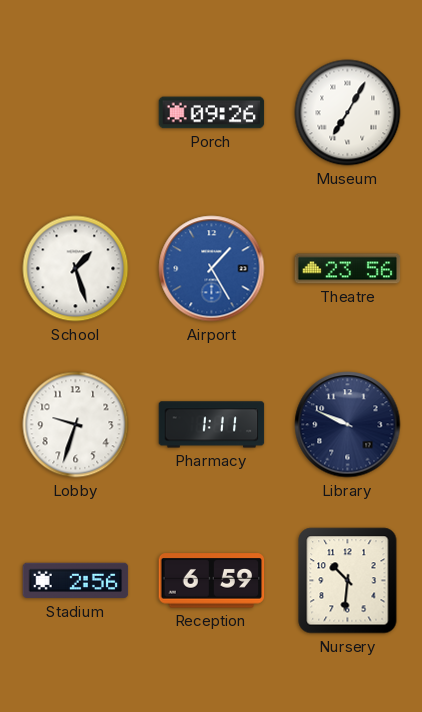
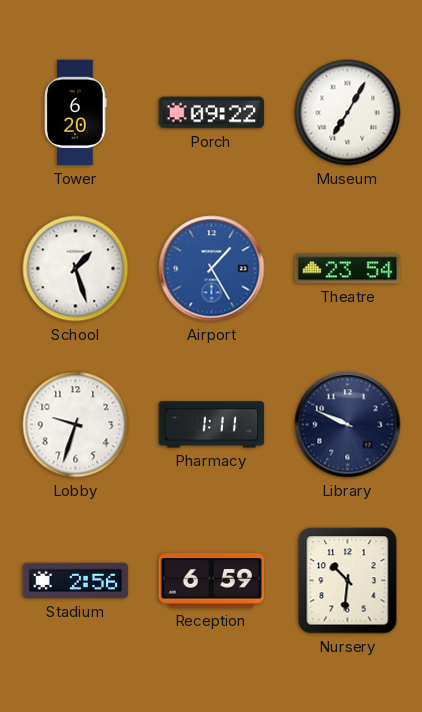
Tower: none -> 6:20
Porch: 09:26 -> 09:22
Theatre: 23:56 -> 23:54
